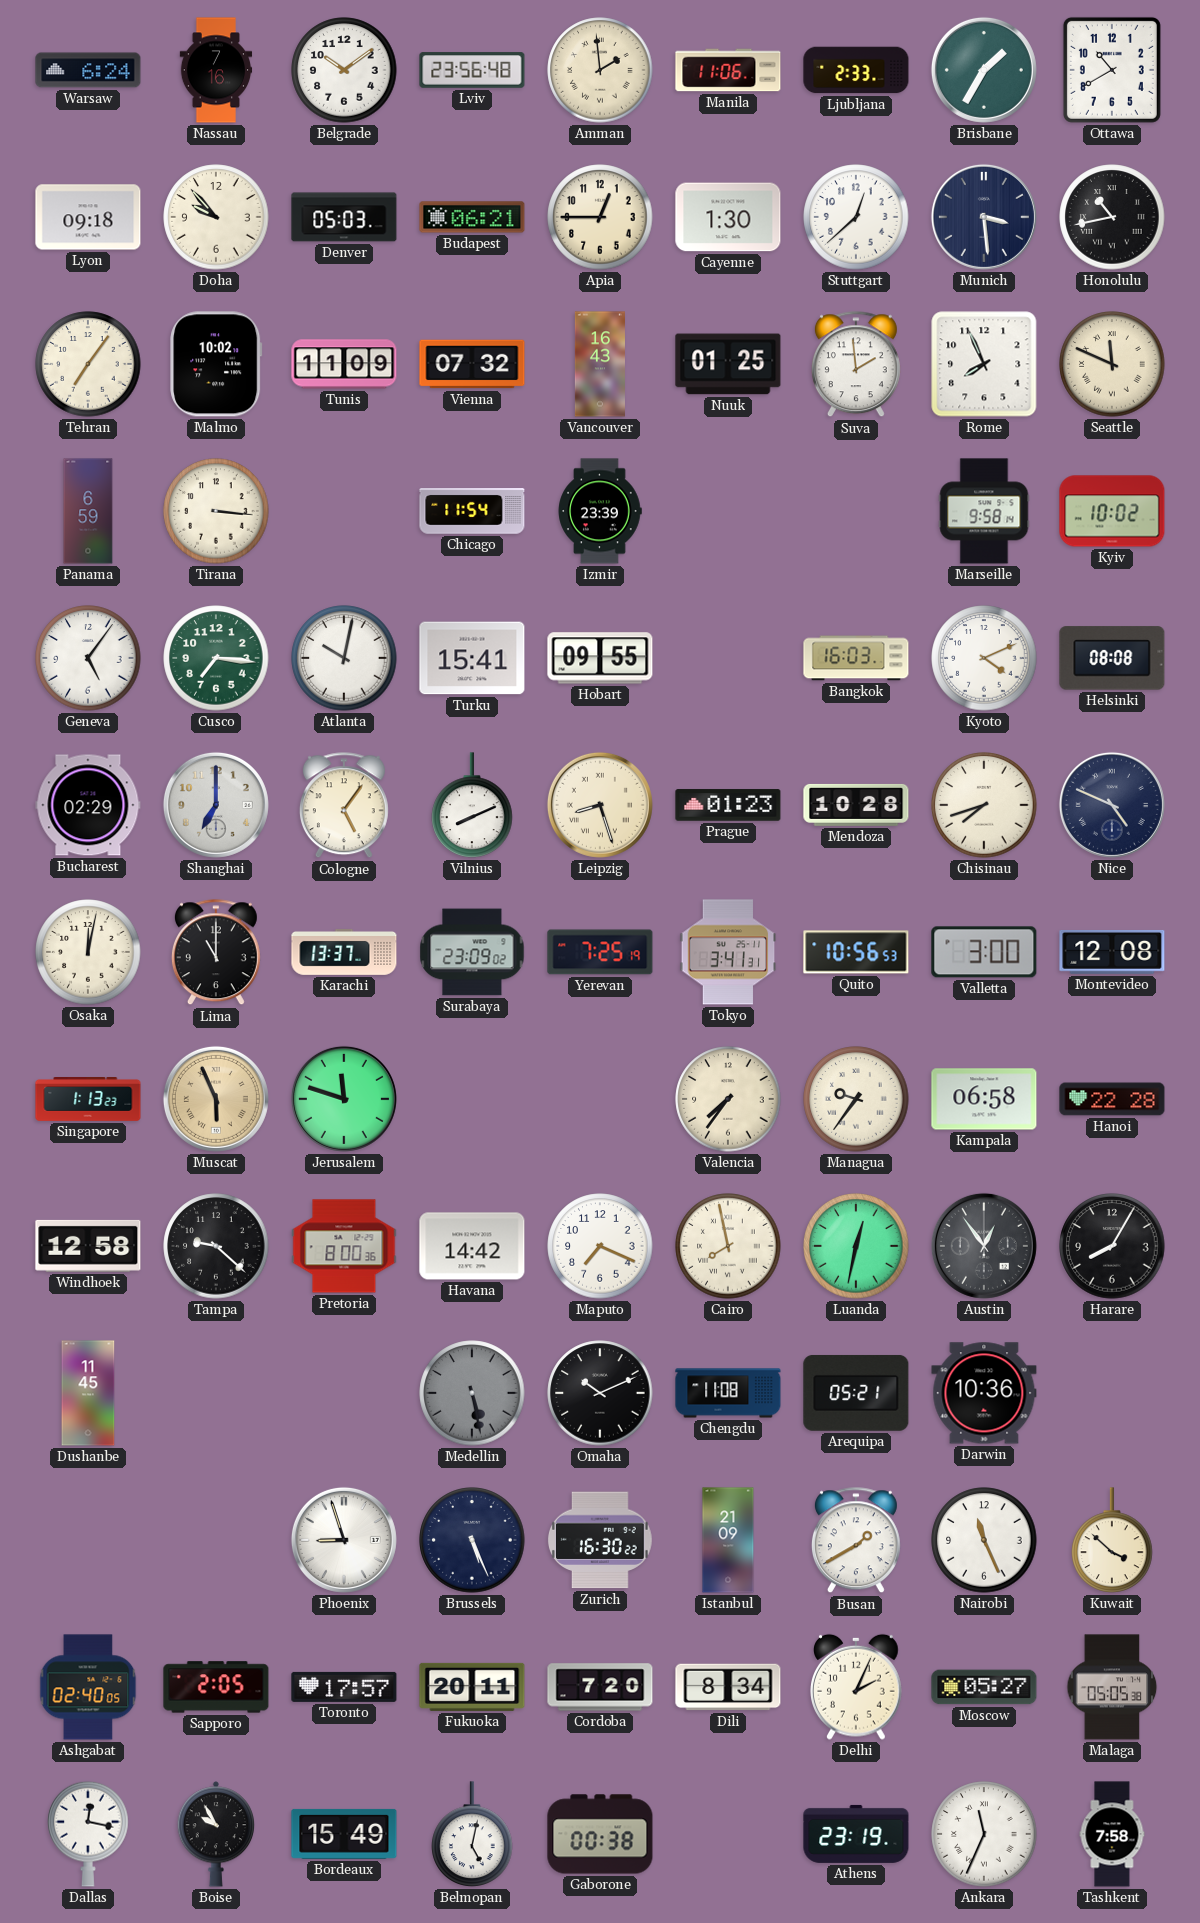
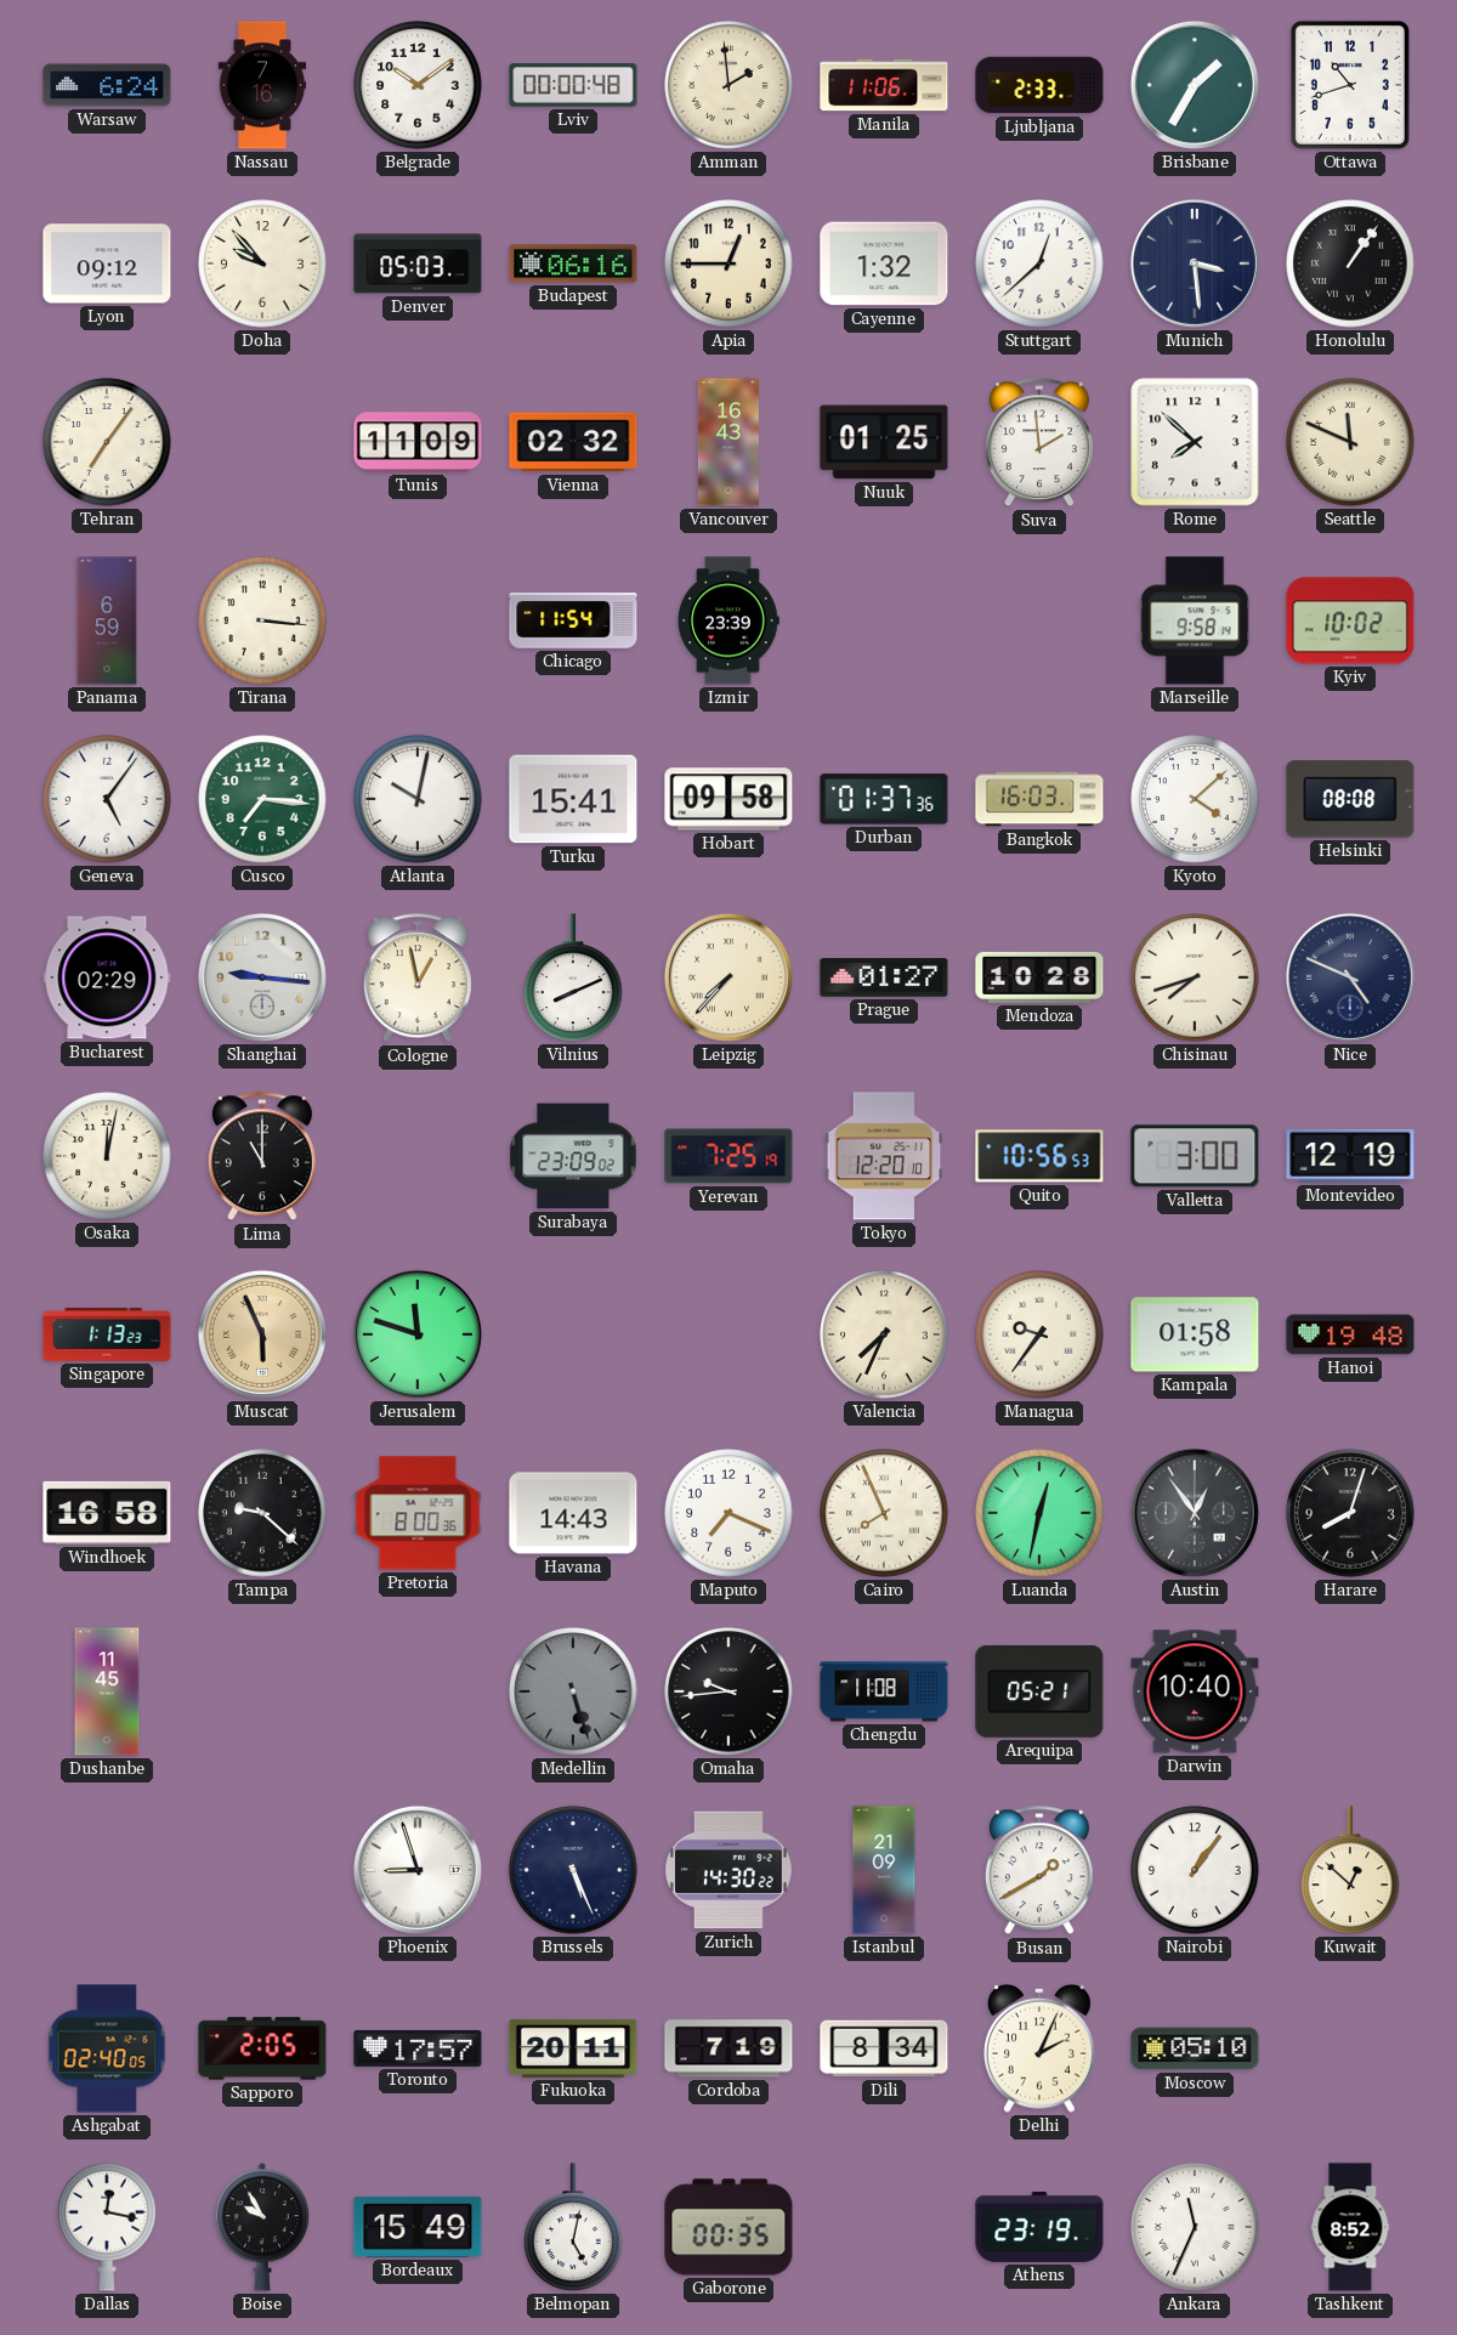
Lviv: 23:56 -> 00:00
Ottawa: 10:40 -> 10:42
Lyon: 09:18 -> 09:12
Budapest: 06:21 -> 06:16
Cayenne: 1:30 -> 1:32
Honolulu: 10:43 -> 1:06
Malmo: 10:02 -> none
Vienna: 07:32 -> 02:32
Rome: 7:56 -> 7:52
Hobart: 09:55 -> 09:58
Durban: none -> 01:37
Kyoto: 4:11 -> 4:08
Shanghai: 7:00 -> 9:16
Cologne: 5:06 -> 12:58
Leipzig: 8:27 -> 7:37
Prague: 01:23 -> 01:27
Karachi: 13:37 -> none
Tokyo: 3:41 -> 12:20
Montevideo: 12:08 -> 12:19
Valencia: 7:36 -> 7:34
Kampala: 06:58 -> 01:58
Hanoi: 22:28 -> 19:48
Windhoek: 12:58 -> 16:58
Havana: 14:42 -> 14:43
Cairo: 7:58 -> 7:56
Harare: 8:05 -> 8:03
Medellin: 5:28 -> 5:27
Omaha: 10:11 -> 9:44
Darwin: 10:36 -> 10:40
Zurich: 16:30 -> 14:30
Nairobi: 11:26 -> 1:06
Kuwait: 3:52 -> 12:52
Cordoba: 7:20 -> 7:19
Moscow: 05:27 -> 05:10
Malaga: 05:05 -> none
Gaborone: 00:38 -> 00:35
Tashkent: 7:58 -> 8:52
